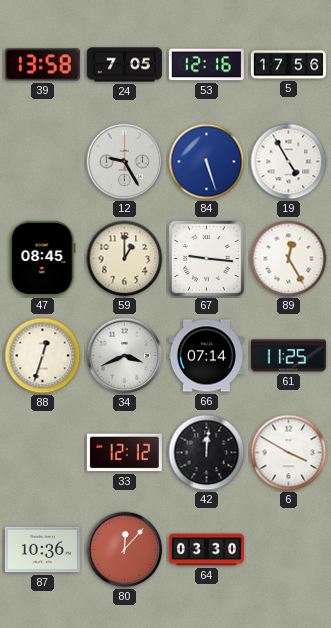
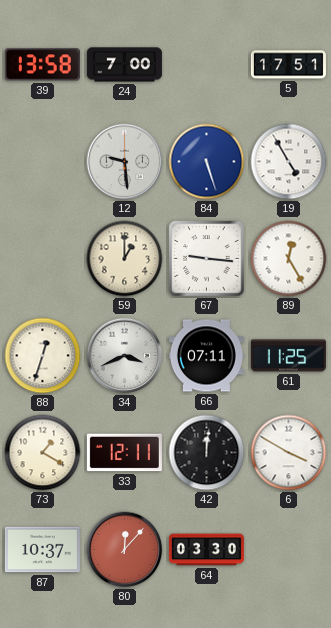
24: 7:05 -> 7:00
53: 12:16 -> none
5: 17:56 -> 17:51
12: 9:25 -> 9:29
47: 08:45 -> none
66: 07:14 -> 07:11
73: none -> 1:20
33: 12:12 -> 12:11
87: 10:36 -> 10:37
